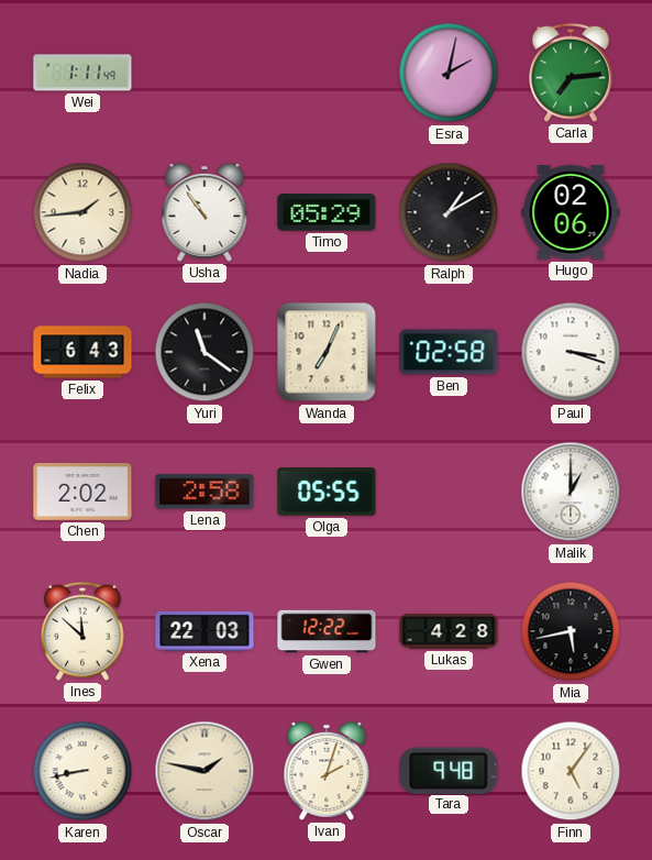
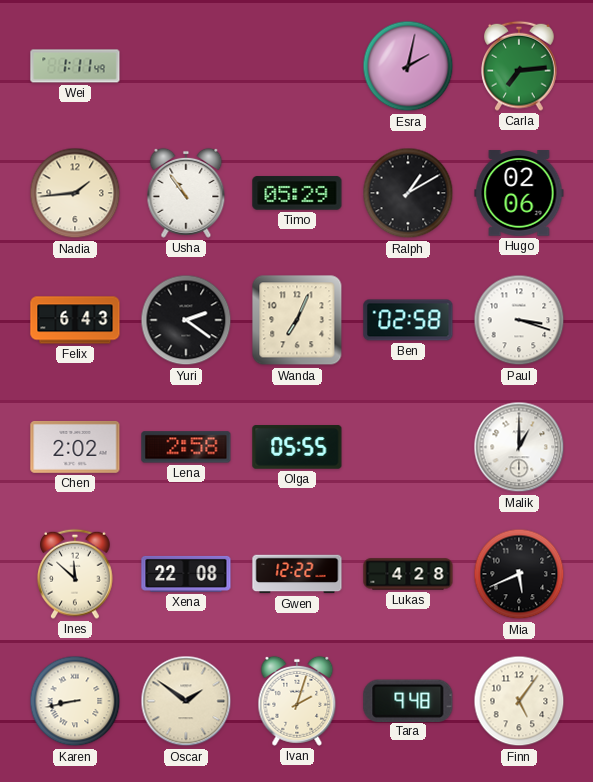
Yuri: 11:21 -> 2:21
Xena: 22:03 -> 22:08
Mia: 5:43 -> 5:41
Oscar: 1:47 -> 1:51
